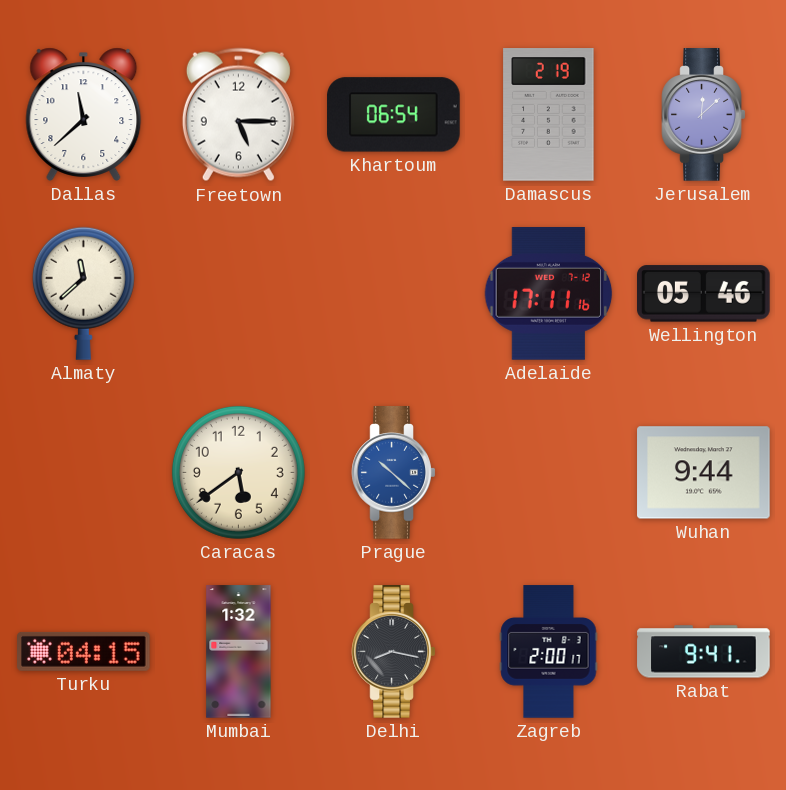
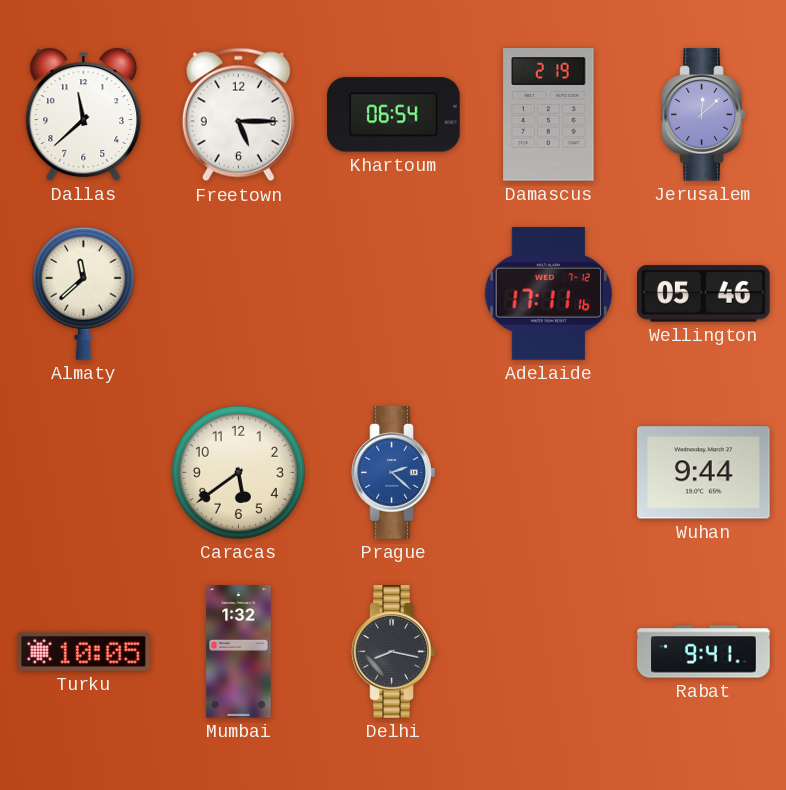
Prague: 10:22 -> 2:22
Turku: 04:15 -> 10:05
Zagreb: 2:00 -> none
